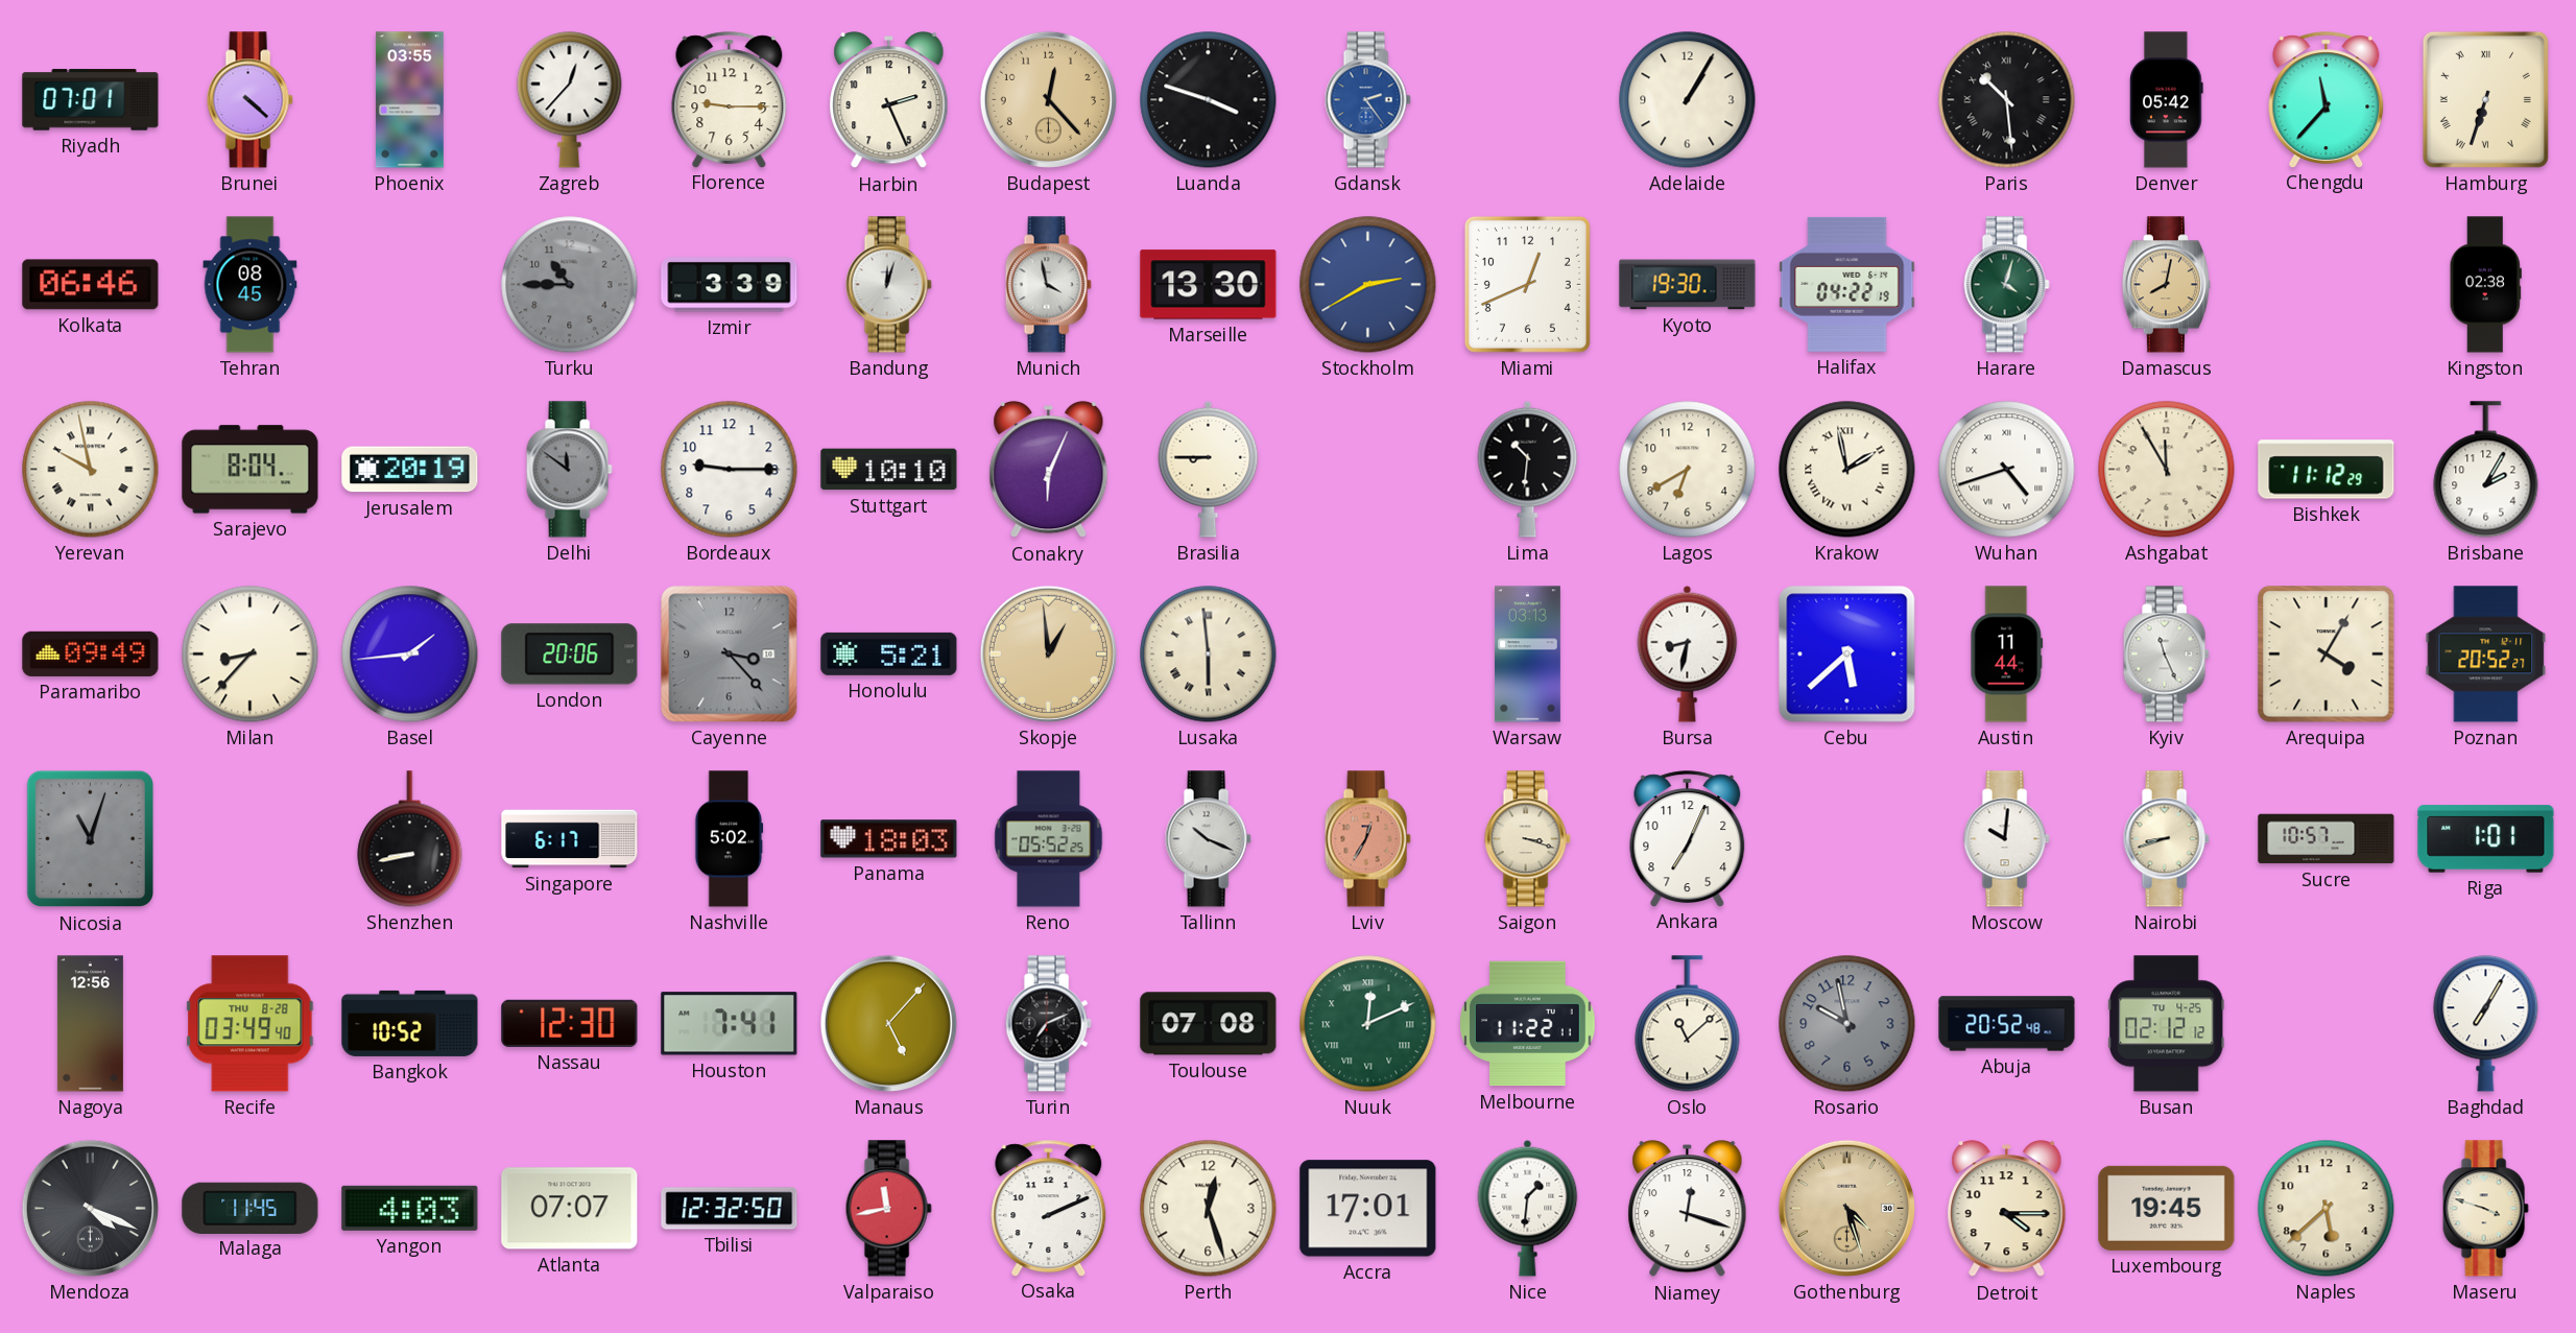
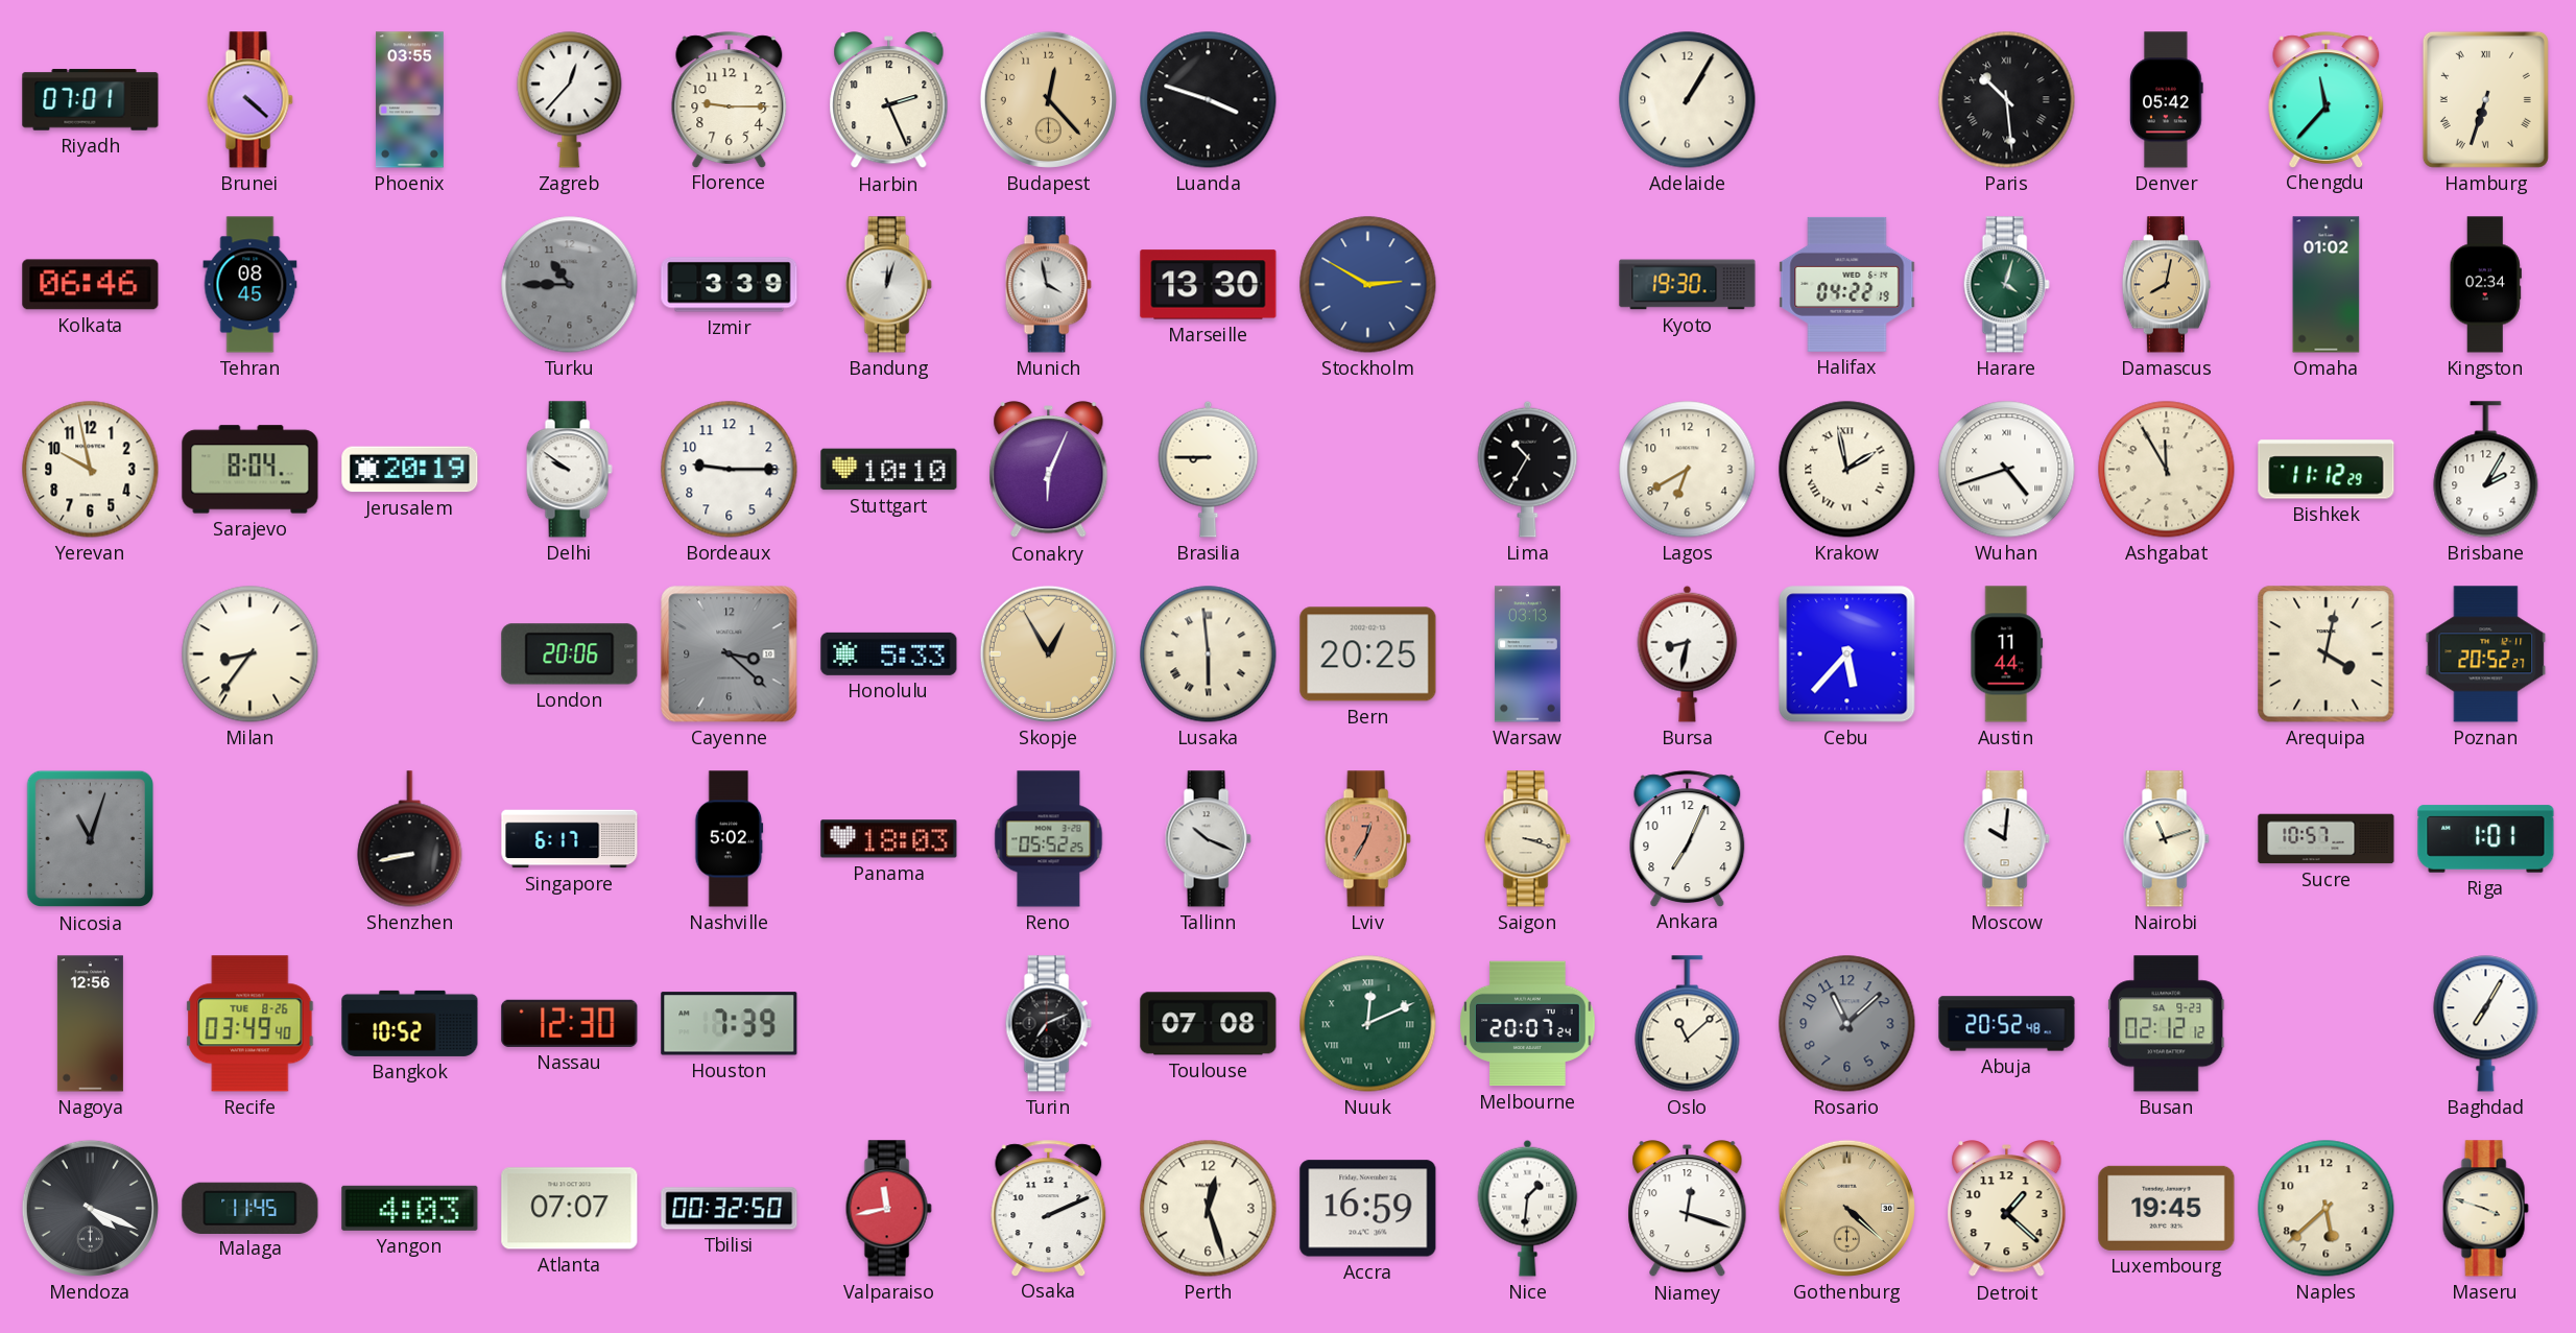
Gdansk: 2:24 -> none
Stockholm: 2:40 -> 2:50
Miami: 12:41 -> none
Omaha: none -> 01:02
Kingston: 02:38 -> 02:34
Yerevan numerals: Roman -> Arabic
Delhi: 11:51 -> 9:51
Delhi dial: grey -> white
Lima: 10:31 -> 10:35
Paramaribo: 09:49 -> none
Milan: 8:37 -> 8:36
Basel: 1:44 -> none
Cayenne: 3:23 -> 3:22
Honolulu: 5:21 -> 5:33
Skopje: 12:59 -> 12:55
Bern: none -> 20:25
Cebu: 5:38 -> 5:37
Kyiv: 11:26 -> none
Arequipa: 4:05 -> 4:02
Nairobi: 8:42 -> 11:12
Recife date: THU 8-28 -> TUE 8-26
Houston: 7:41 -> 7:39
Manaus: 5:07 -> none
Melbourne: 11:22 -> 20:07
Rosario: 9:58 -> 11:08
Busan date: TU 4-25 -> SA 9-23
Tbilisi: 12:32 -> 00:32
Accra: 17:01 -> 16:59
Gothenburg: 4:27 -> 4:22
Detroit: 4:15 -> 1:22
